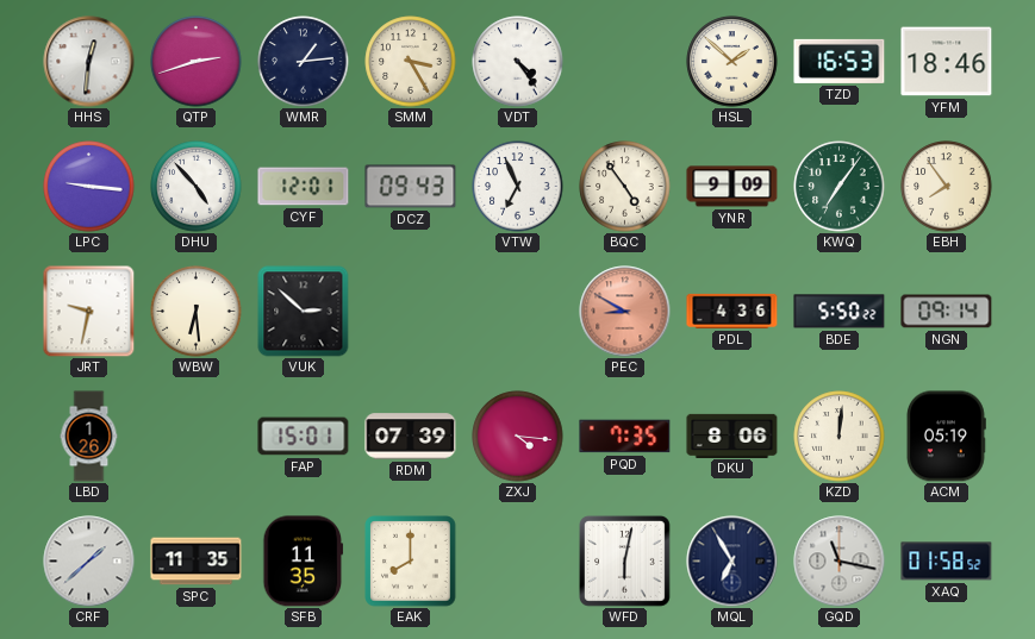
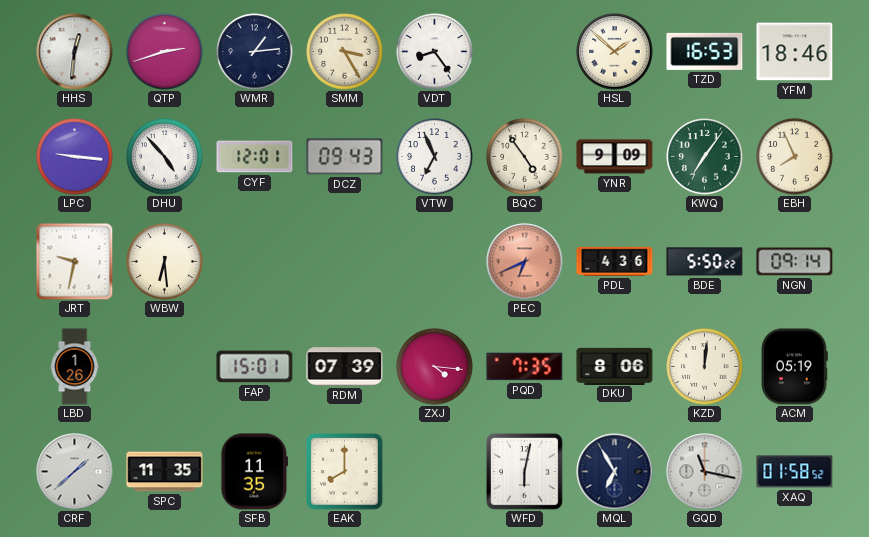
VDT: 4:24 -> 8:24
EBH: 7:54 -> 7:56
VUK: 2:52 -> none
PEC: 8:50 -> 6:41
